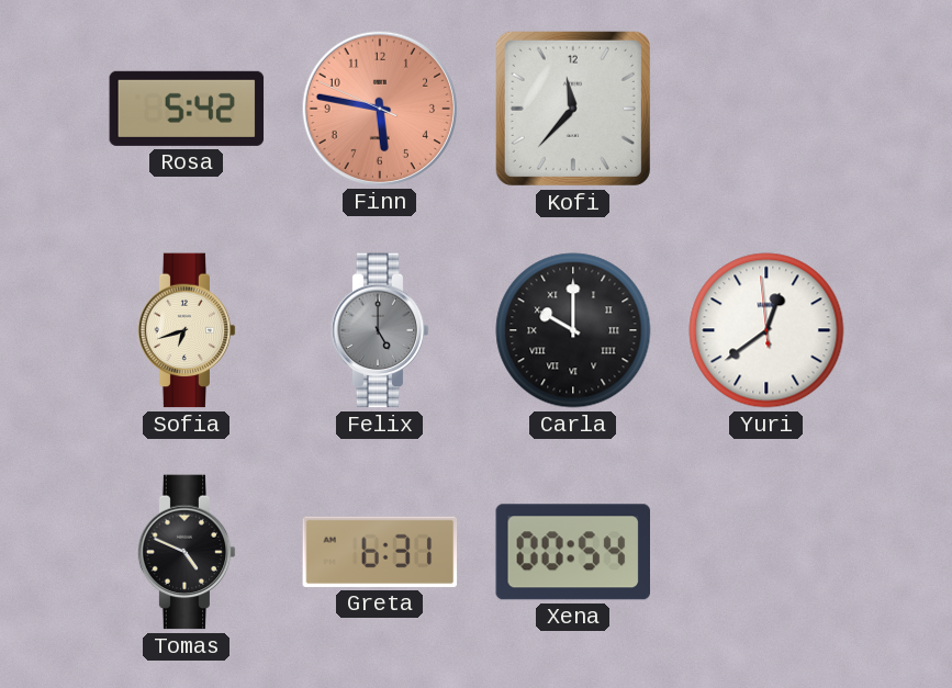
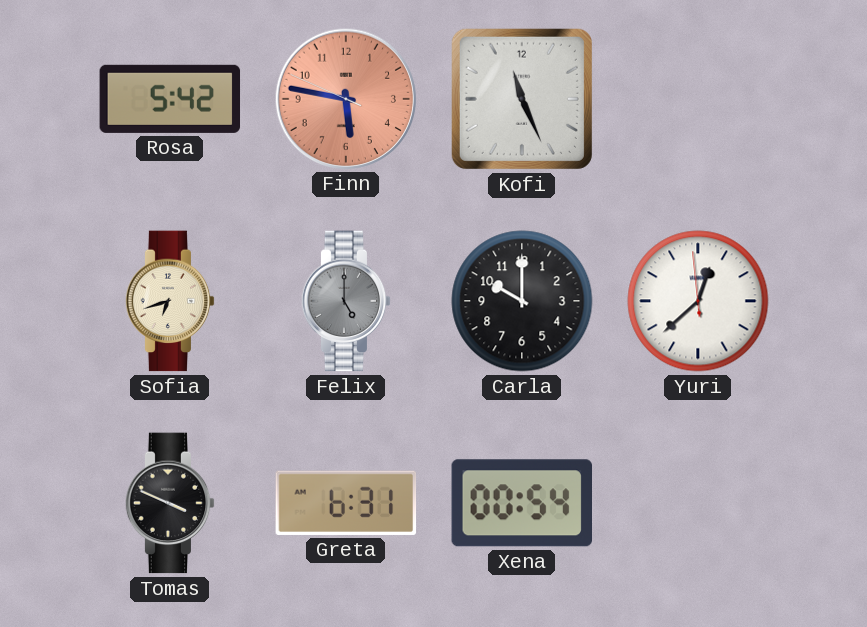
Kofi: 11:37 -> 11:26
Carla numerals: Roman -> Arabic
Yuri: 12:38 -> 12:37
Tomas: 4:49 -> 3:49
